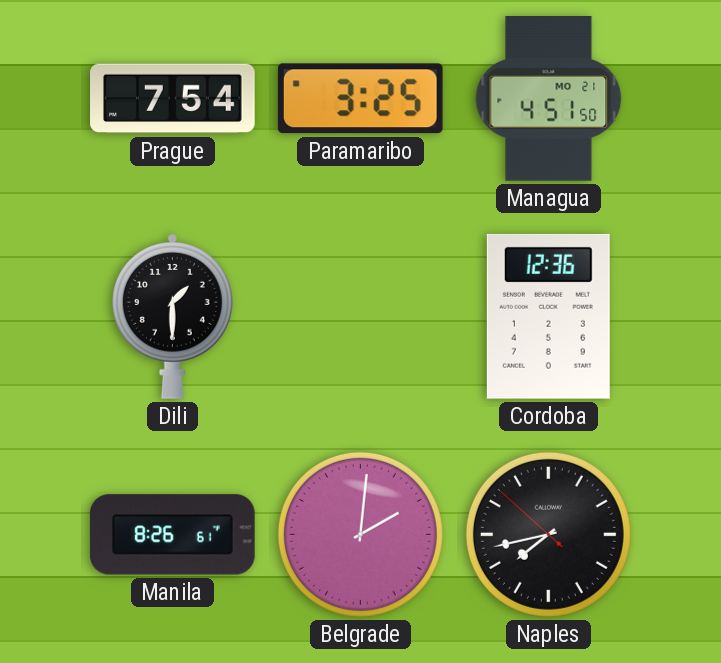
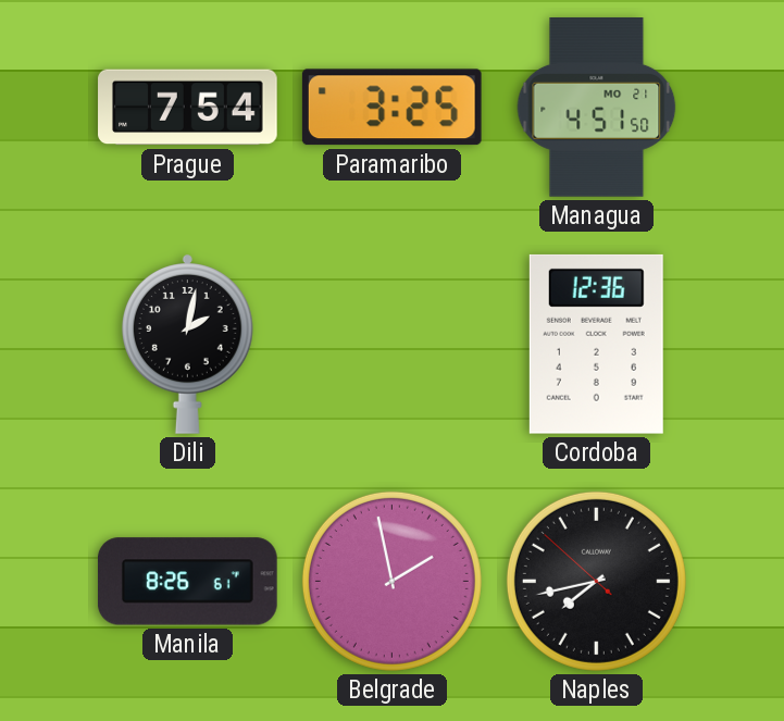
Dili: 1:30 -> 2:02
Belgrade: 2:01 -> 1:58
